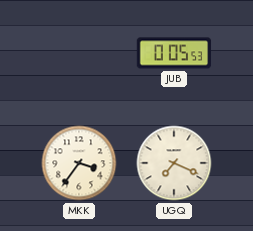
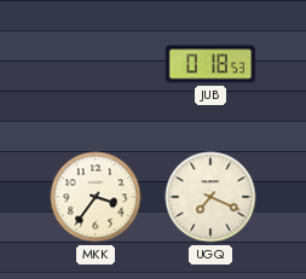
JUB: 0:05 -> 0:18
